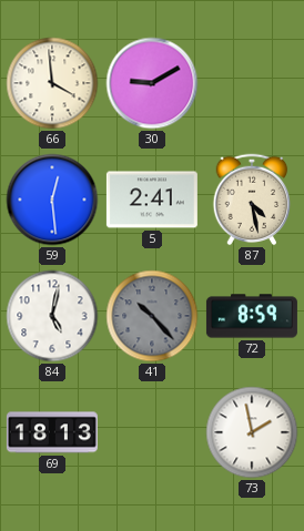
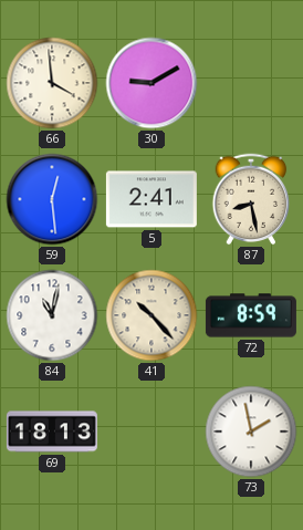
87: 4:28 -> 8:28
84: 5:02 -> 11:02
41 dial: grey -> cream
